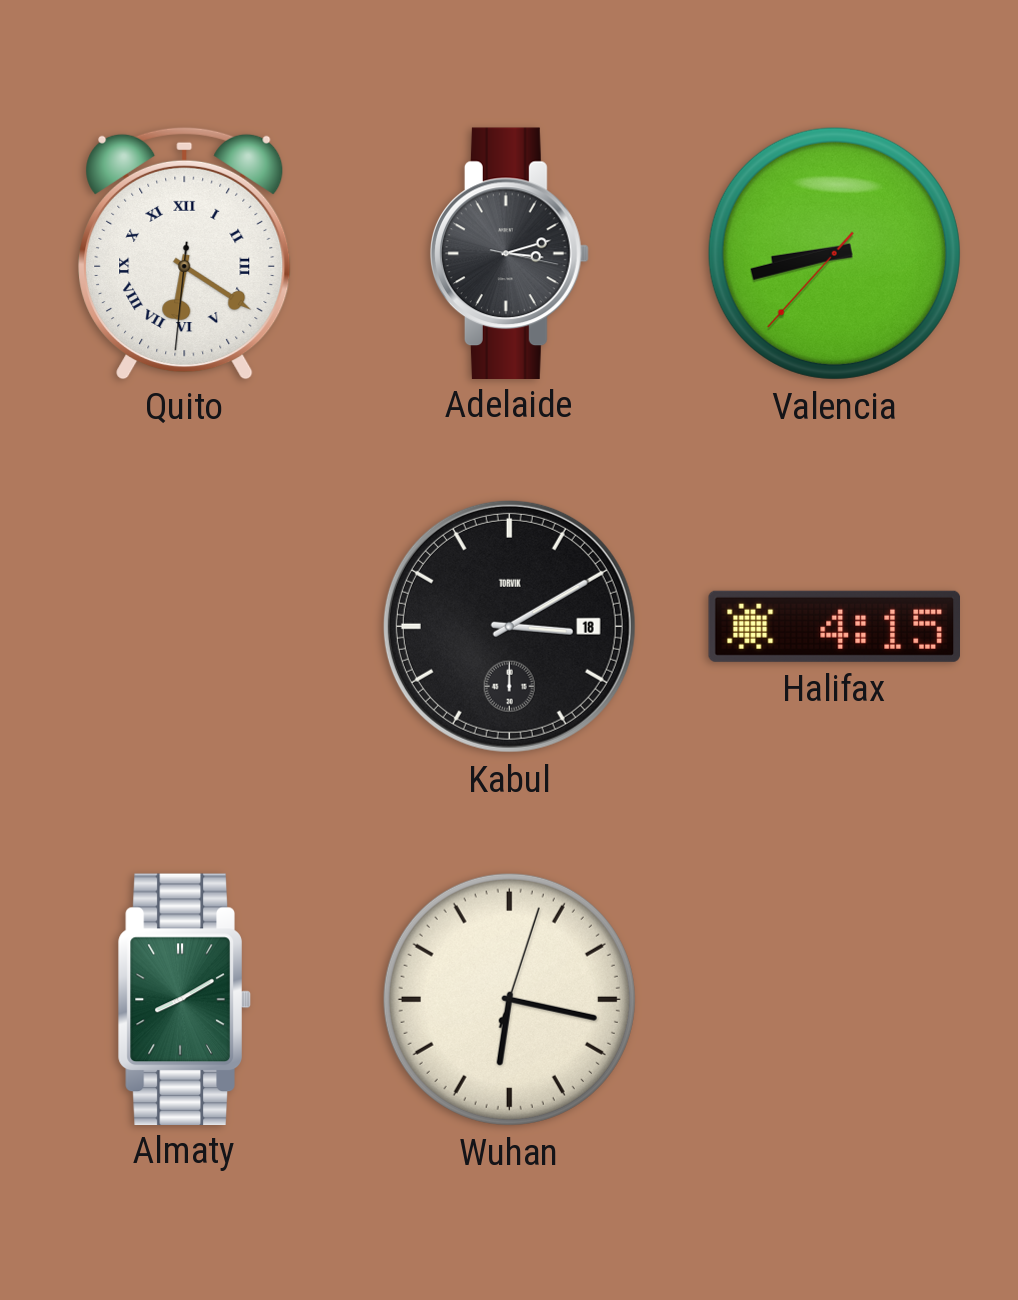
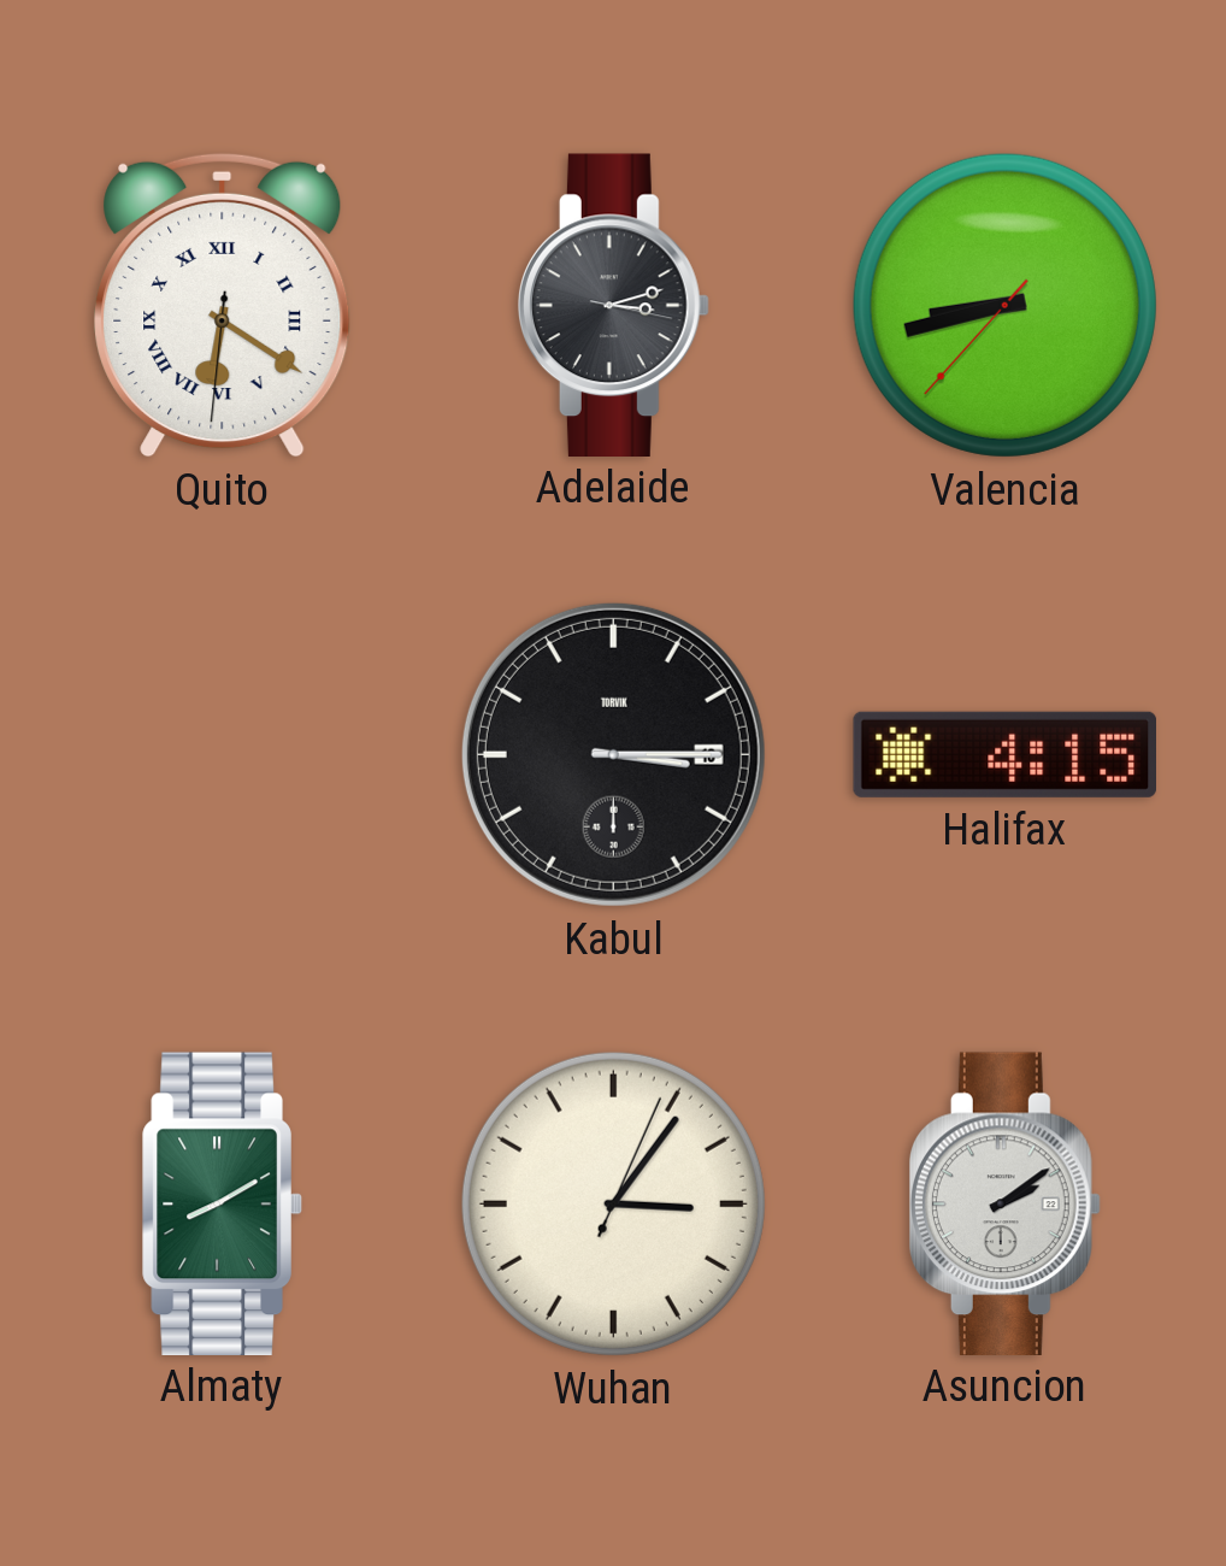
Kabul: 3:10 -> 3:15
Wuhan: 6:17 -> 3:06
Asuncion: none -> 2:09
